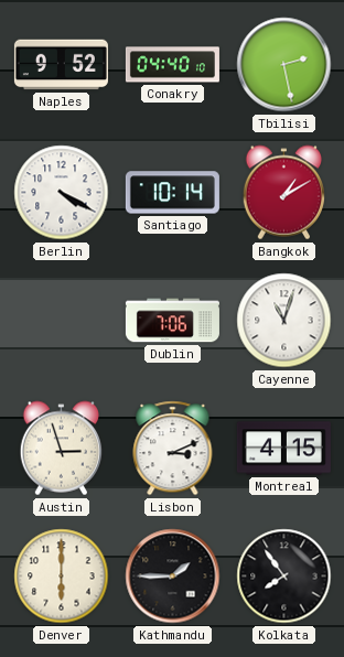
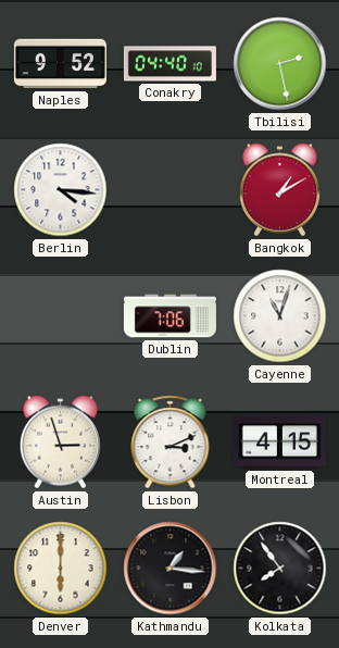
Berlin: 4:20 -> 4:16
Santiago: 10:14 -> none
Kathmandu: 1:45 -> 1:16
